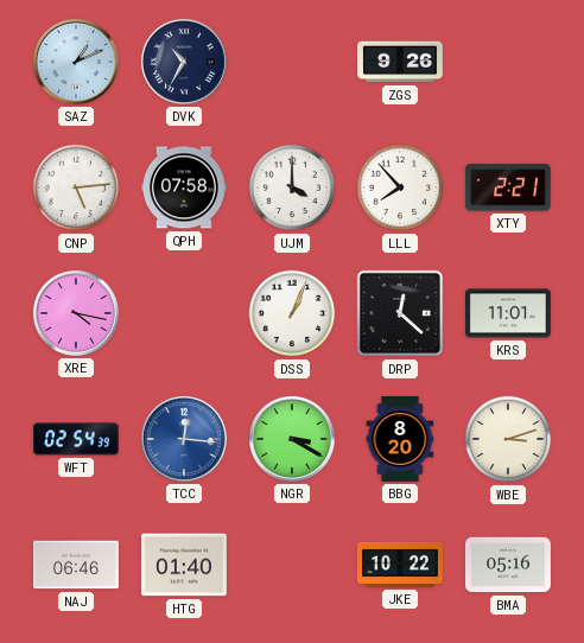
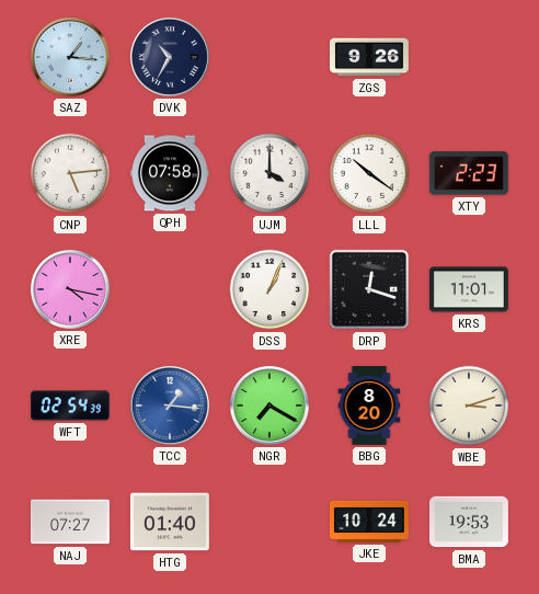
SAZ: 1:11 -> 1:16
LLL: 7:53 -> 10:21
XTY: 2:21 -> 2:23
DRP: 12:22 -> 12:18
TCC: 12:16 -> 1:16
NGR: 3:20 -> 7:20
NAJ: 06:46 -> 07:27
JKE: 10:22 -> 10:24
BMA: 05:16 -> 19:53
